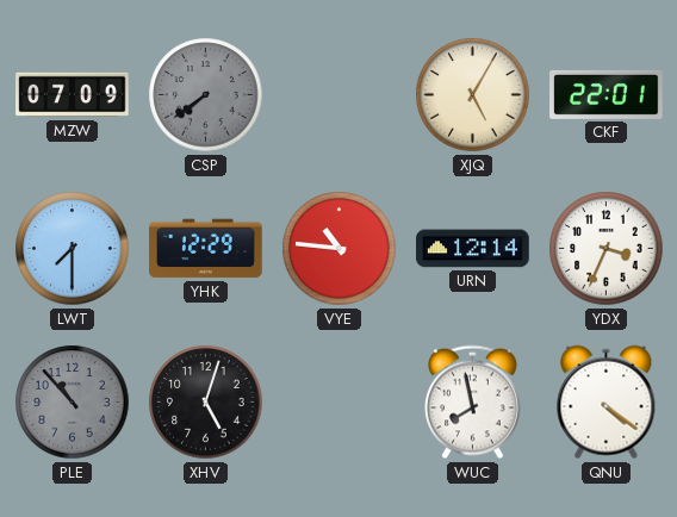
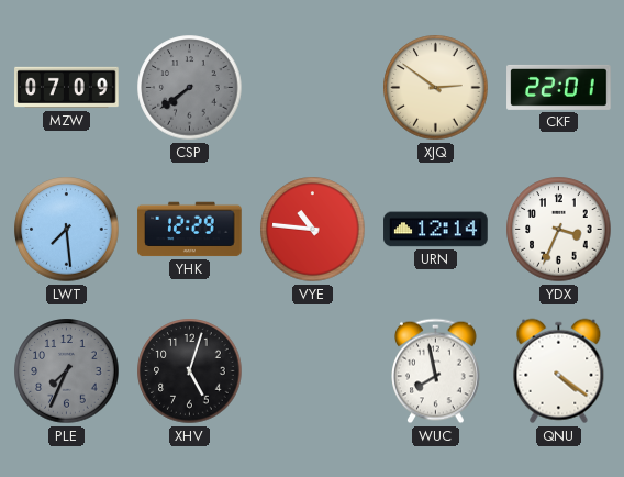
XJQ: 5:05 -> 2:51
LWT: 7:30 -> 7:29
PLE: 10:53 -> 7:34
